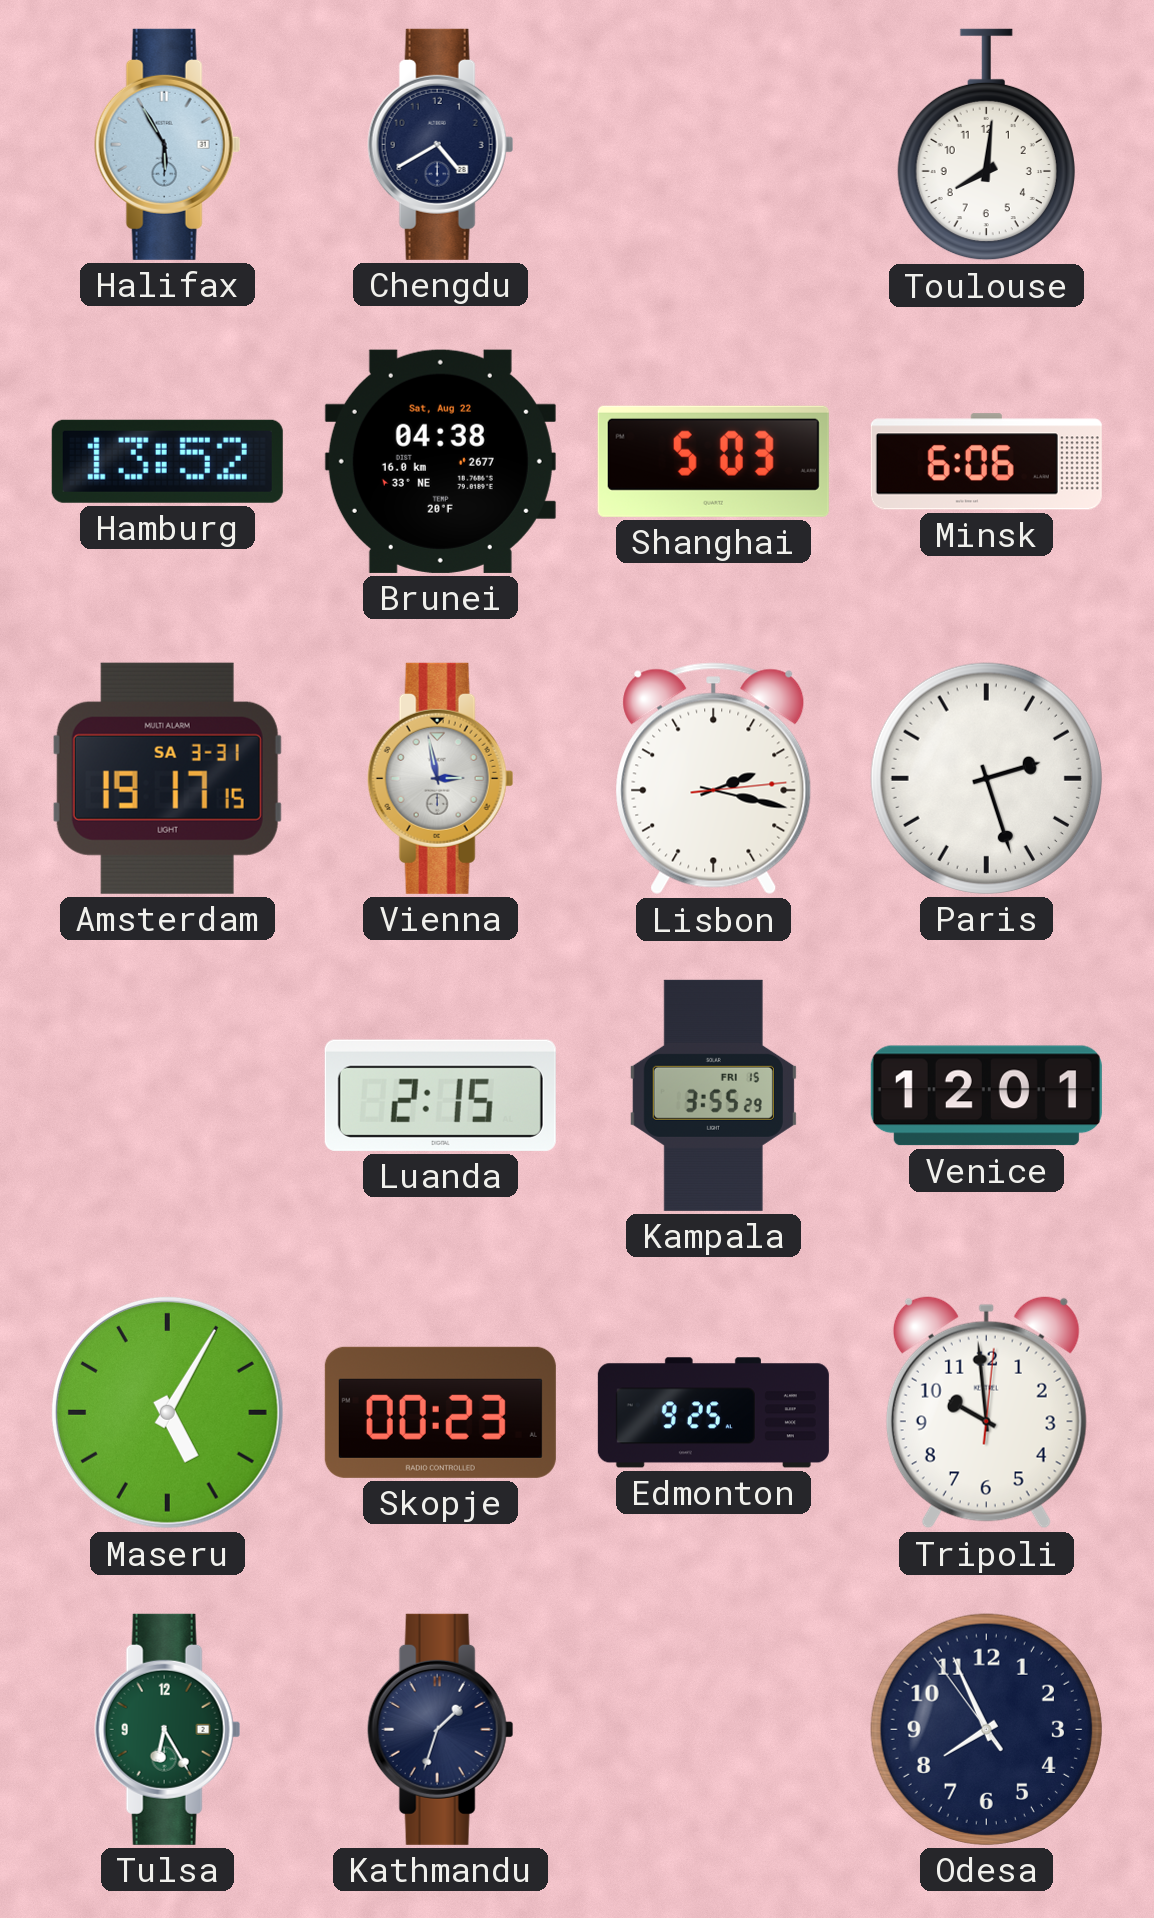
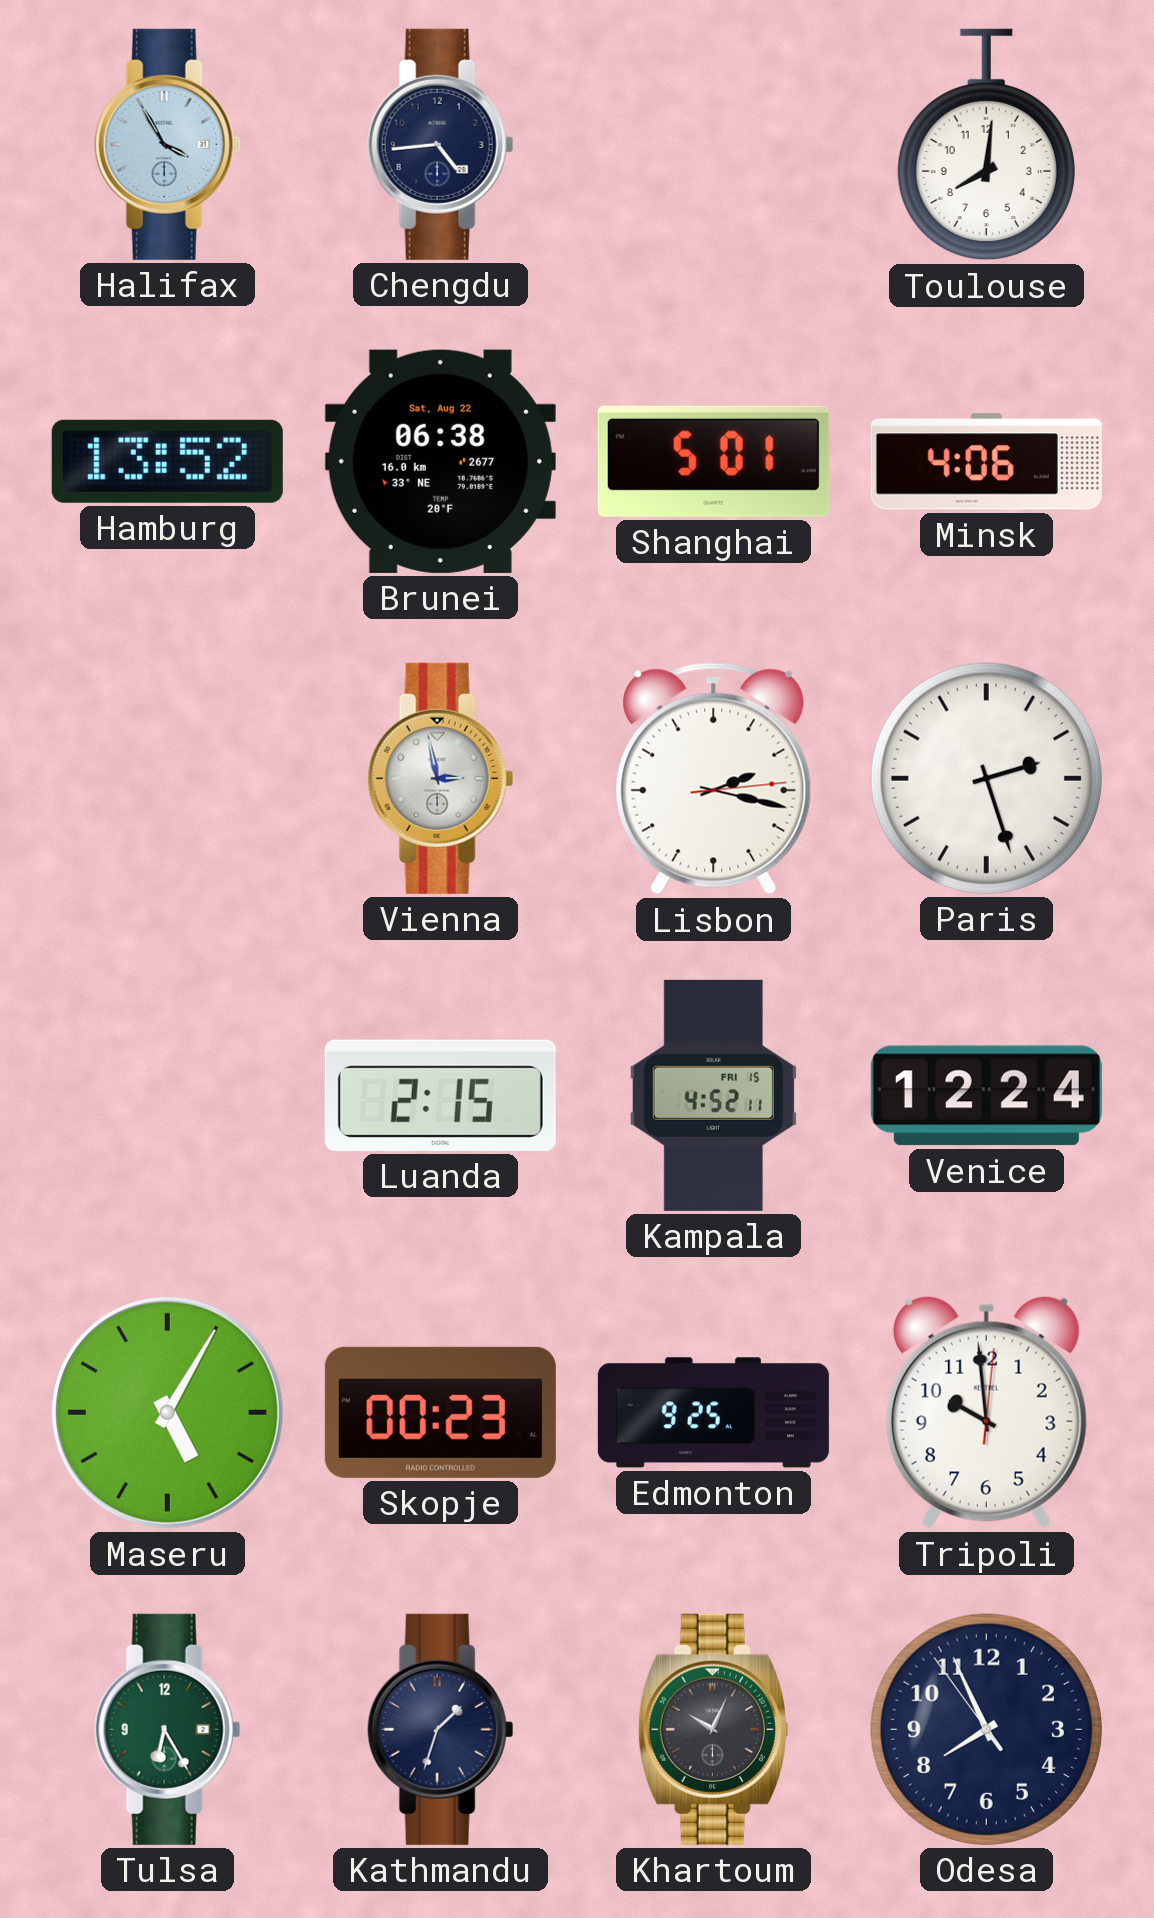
Halifax: 5:55 -> 3:55
Chengdu: 4:40 -> 4:44
Brunei: 04:38 -> 06:38
Shanghai: 5:03 -> 5:01
Minsk: 6:06 -> 4:06
Amsterdam: 19:17 -> none
Kampala: 3:55 -> 4:52
Venice: 12:01 -> 12:24
Khartoum: none -> 10:04
